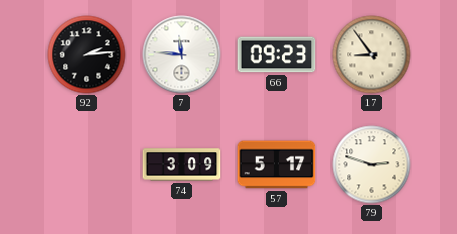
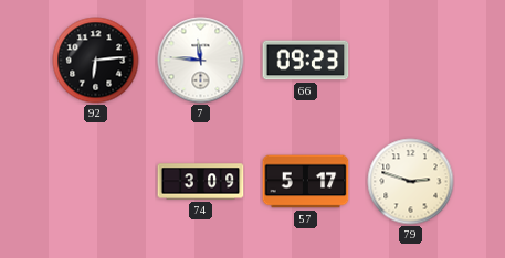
92: 2:14 -> 6:14
17: 8:54 -> none
